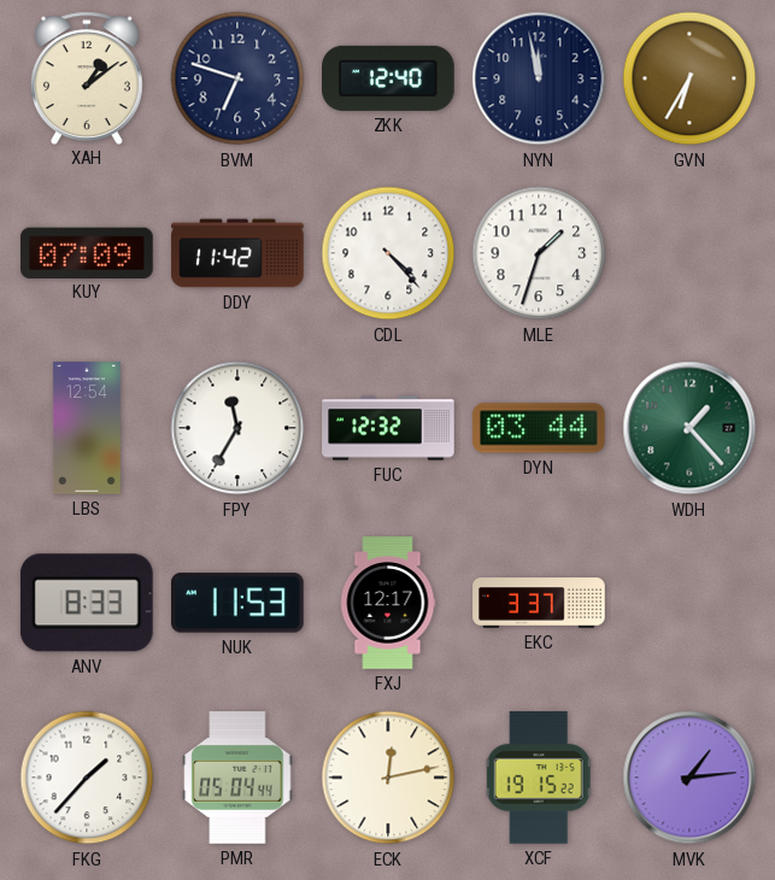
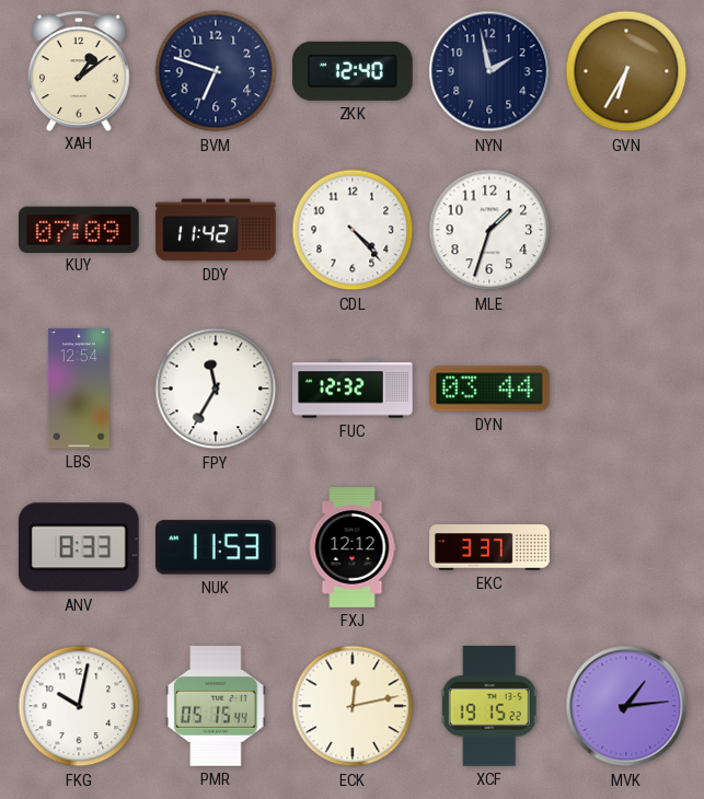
NYN: 11:58 -> 1:58
WDH: 1:23 -> none
FXJ: 12:17 -> 12:12
FKG: 1:37 -> 10:02
PMR: 05:04 -> 05:15
